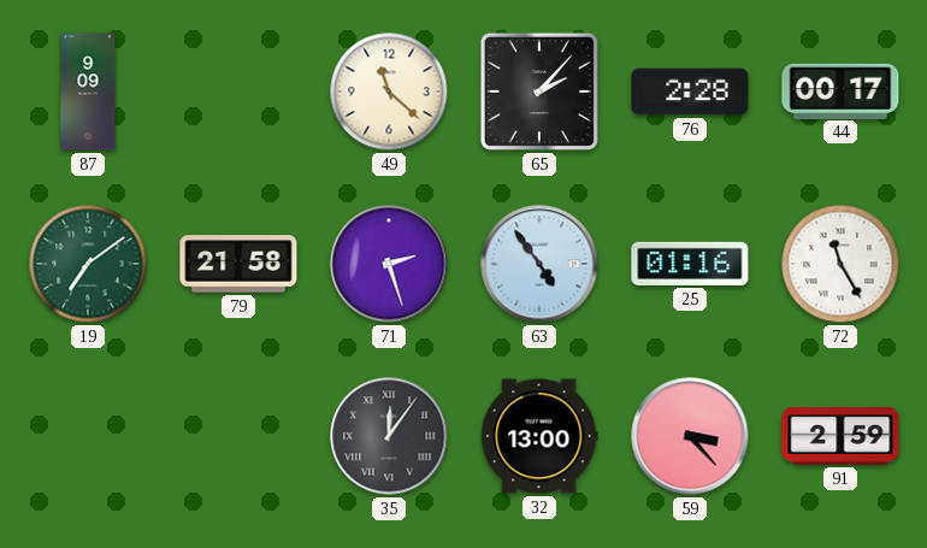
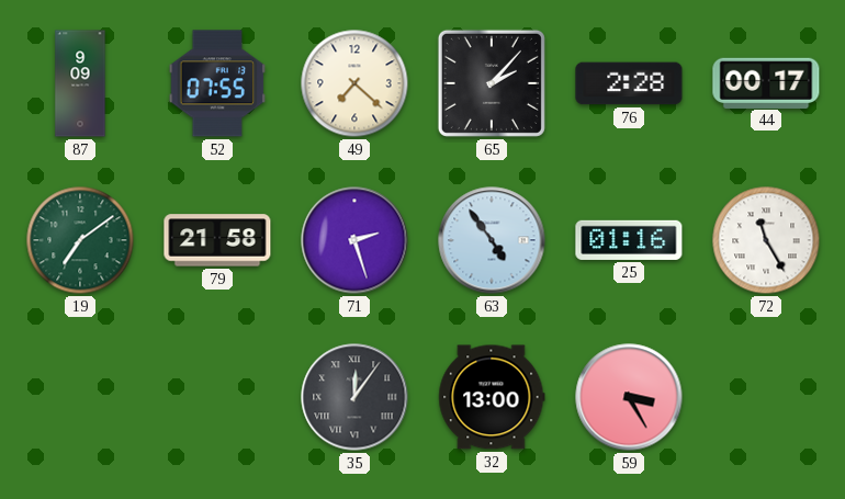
52: none -> 07:55
49: 11:22 -> 7:22
59: 3:23 -> 3:25
91: 2:59 -> none
